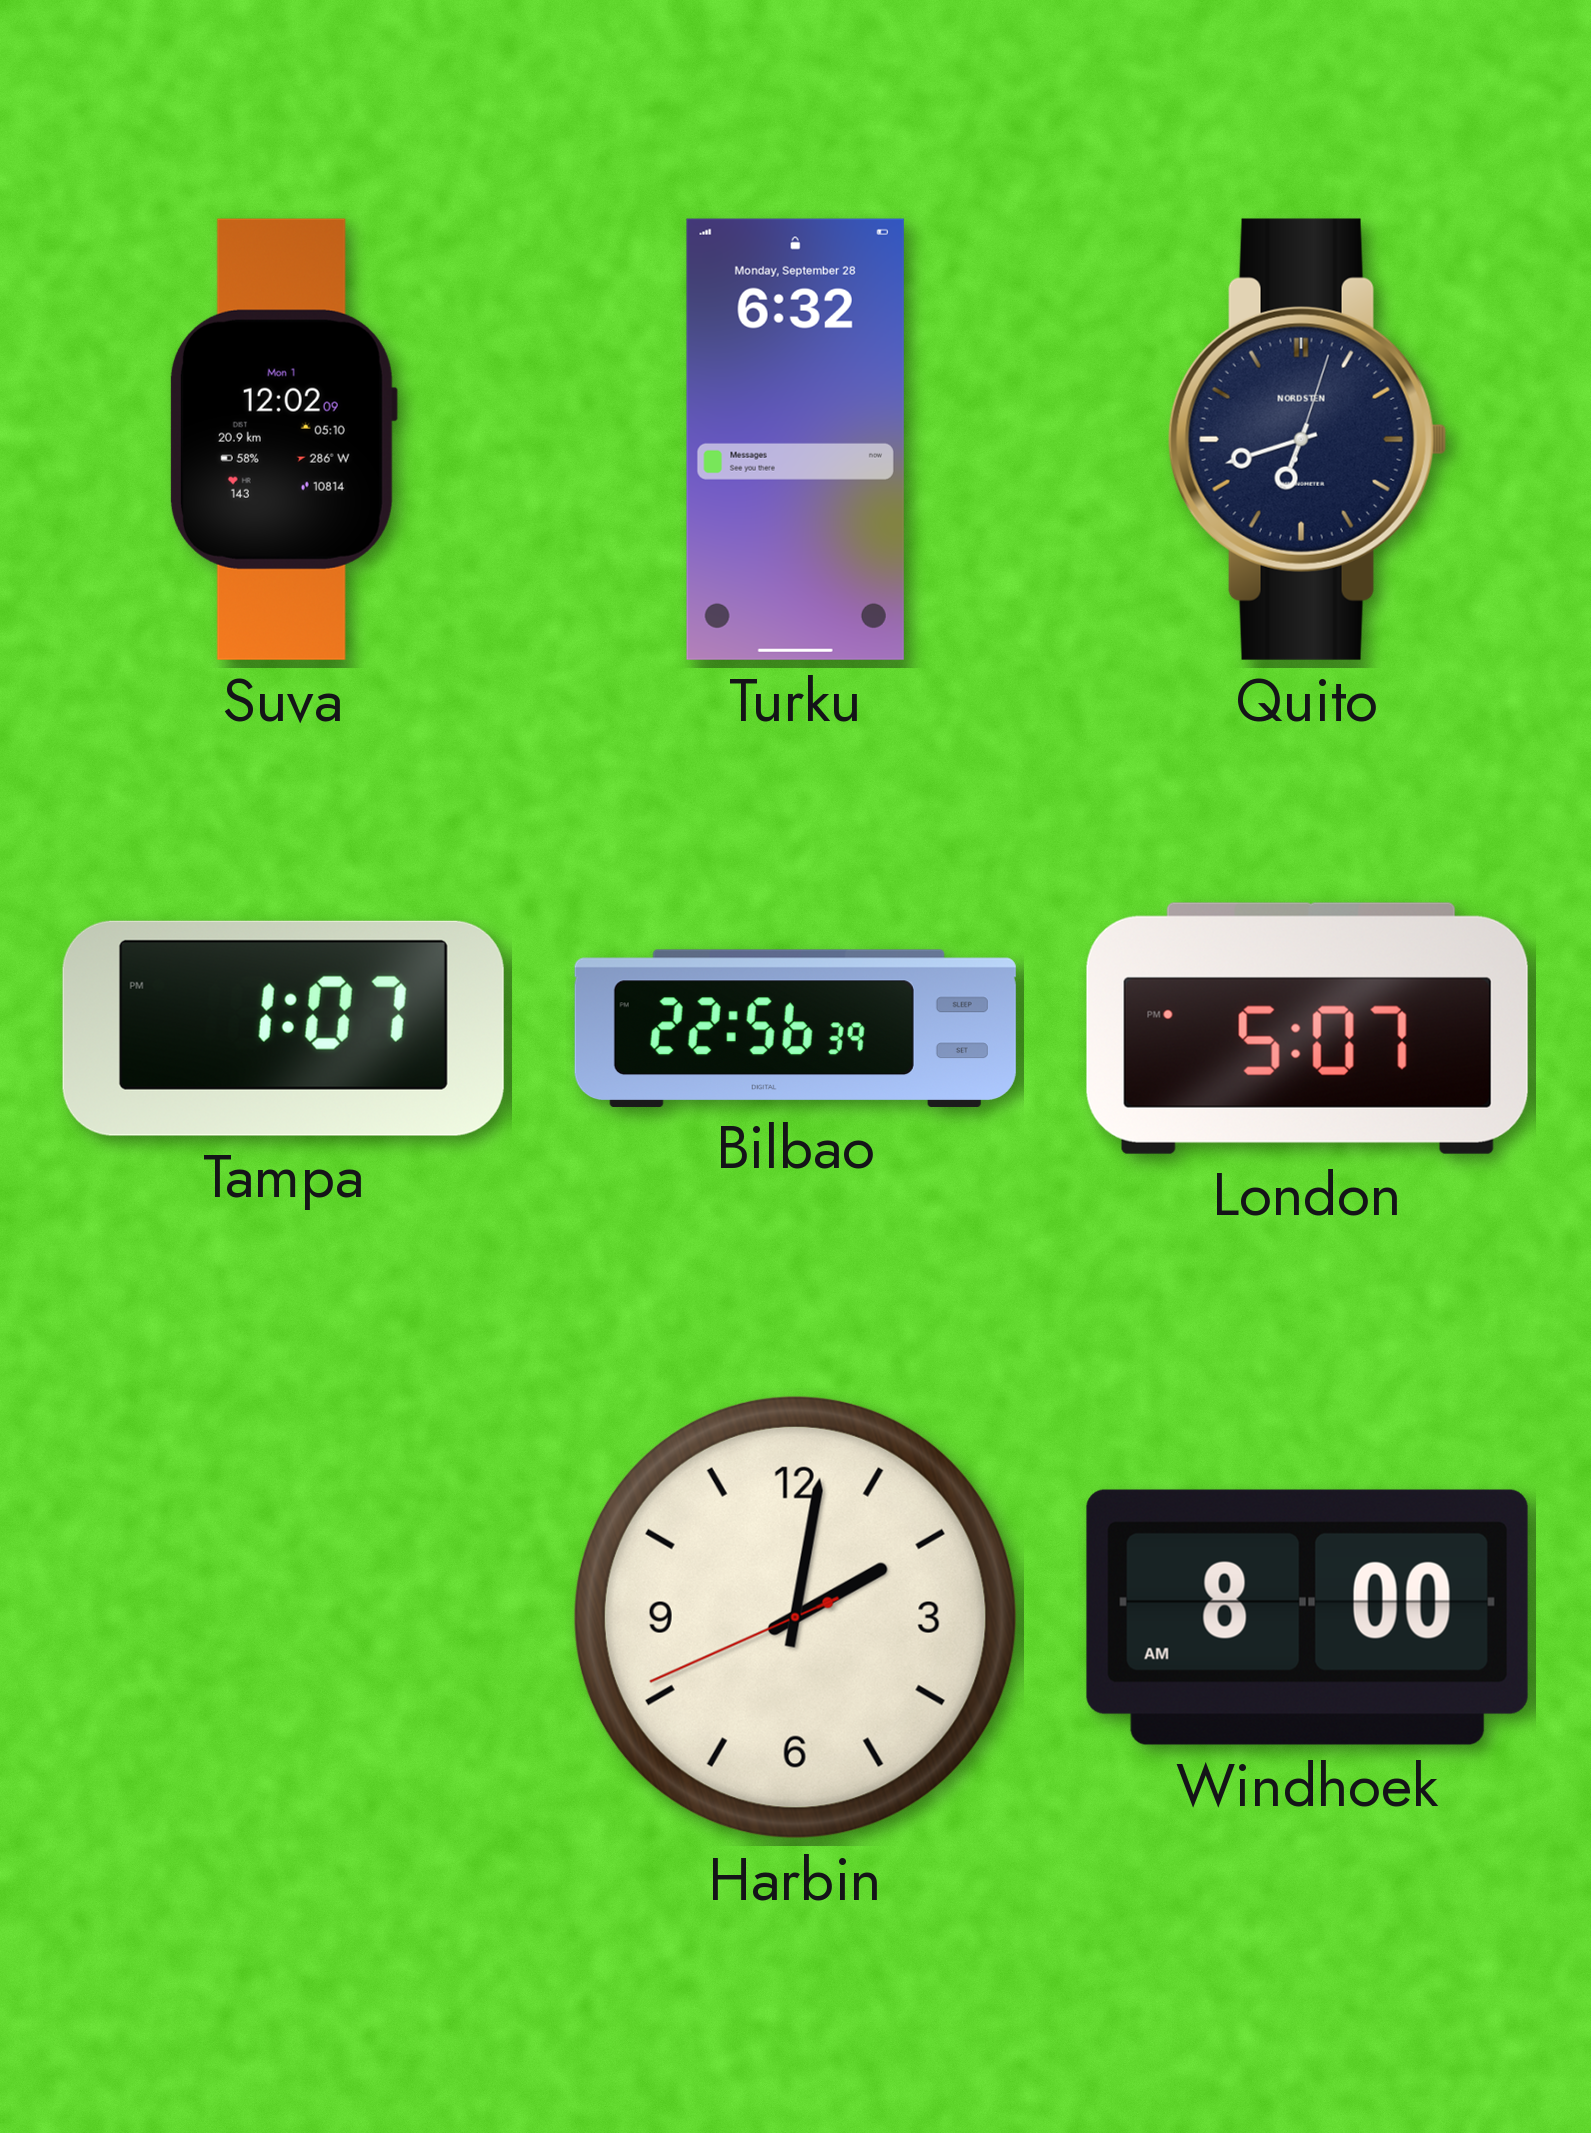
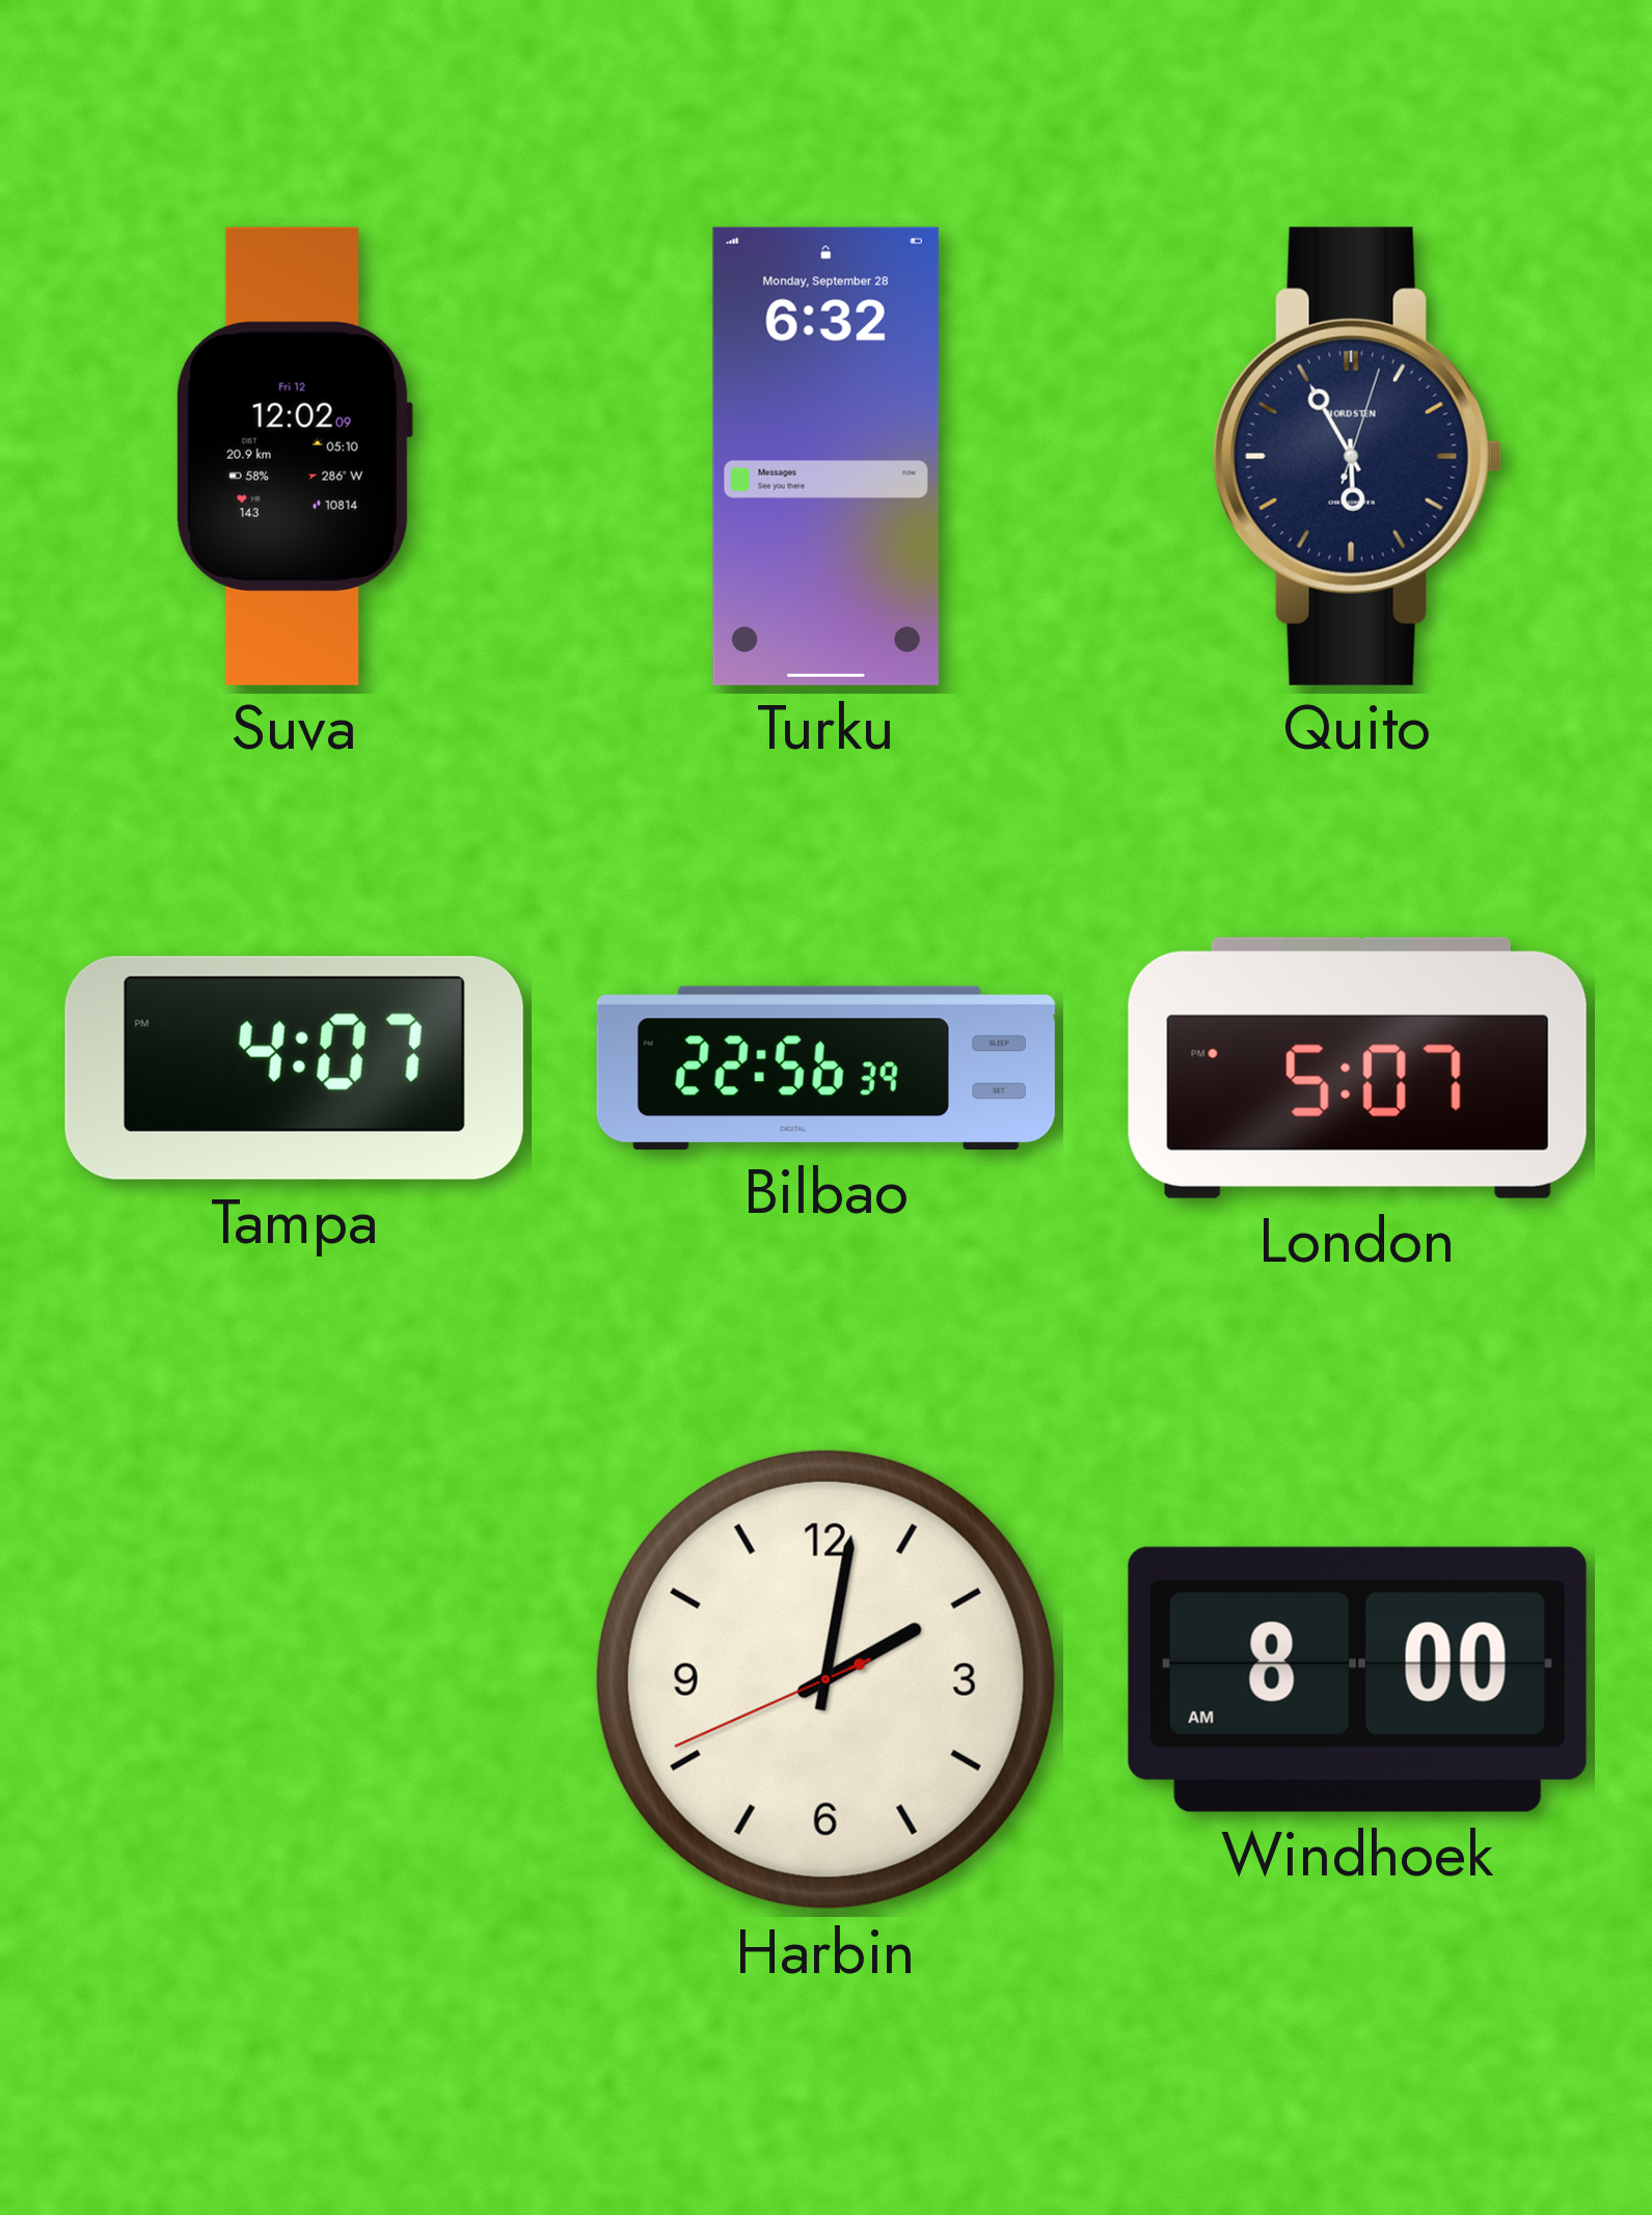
Suva date: Mon 1 -> Fri 12
Quito: 6:42 -> 5:55
Tampa: 1:07 -> 4:07
